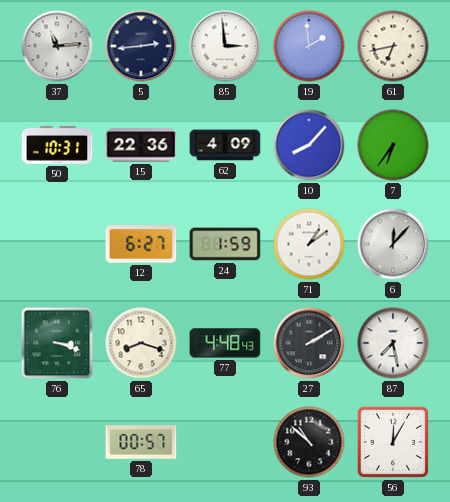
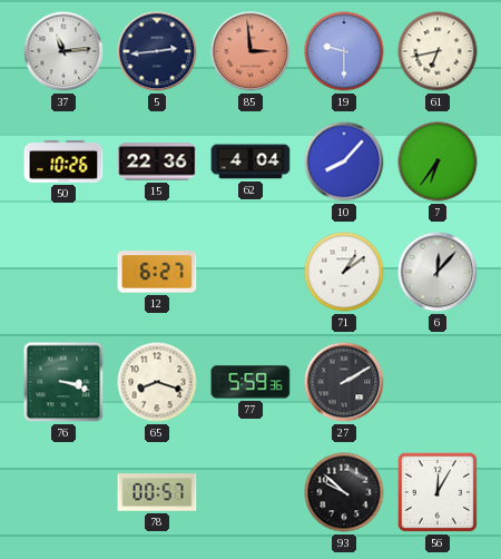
85 dial: white -> salmon
19: 1:59 -> 9:30
50: 10:31 -> 10:26
62: 4:09 -> 4:04
24: 1:59 -> none
77: 4:48 -> 5:59
87: 7:28 -> none
93: 10:52 -> 9:52
